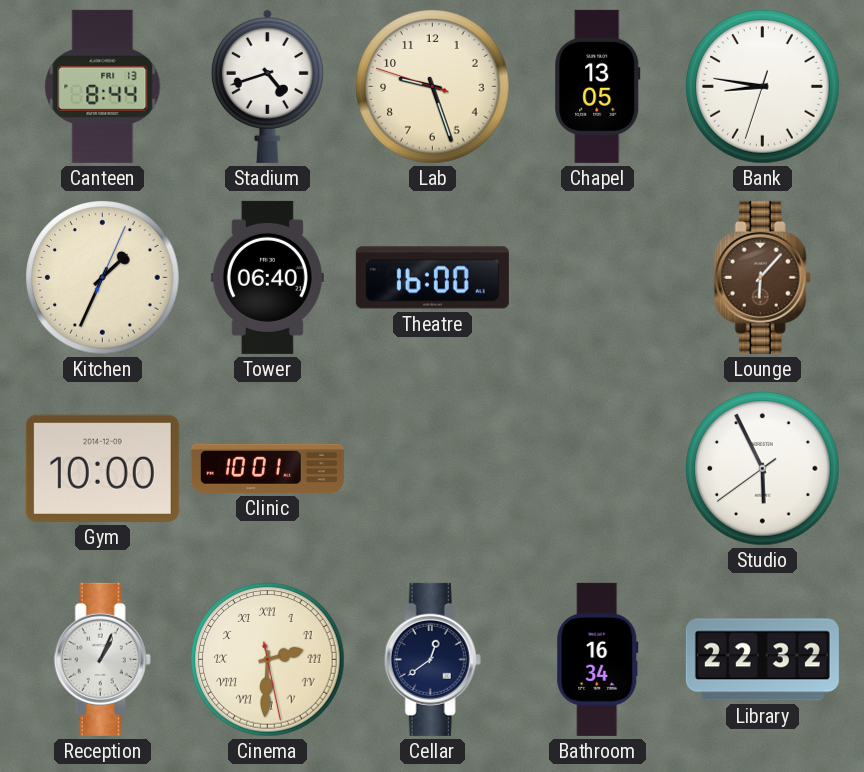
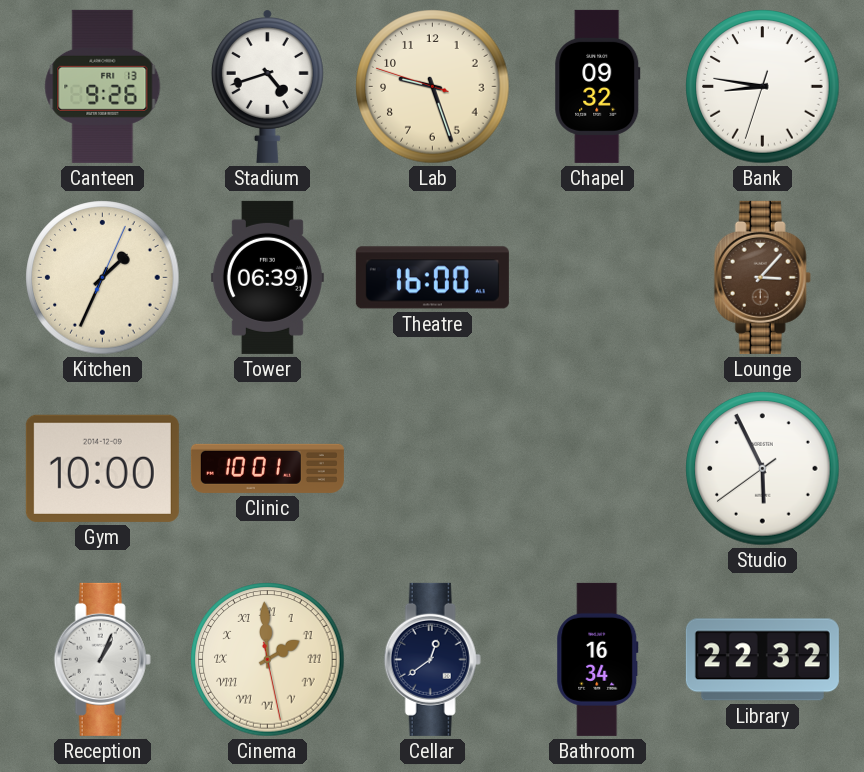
Canteen: 8:44 -> 9:26
Chapel: 13:05 -> 09:32
Tower: 06:40 -> 06:39
Lounge: 6:07 -> 3:07
Cinema: 2:30 -> 1:59
